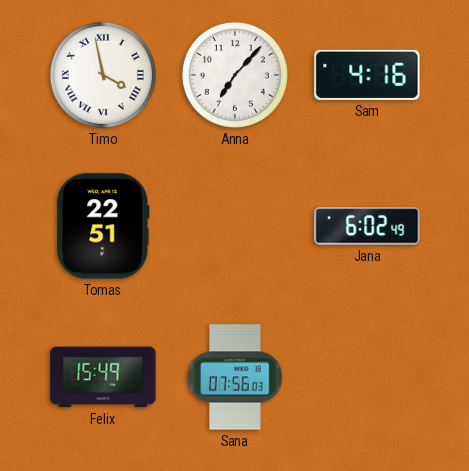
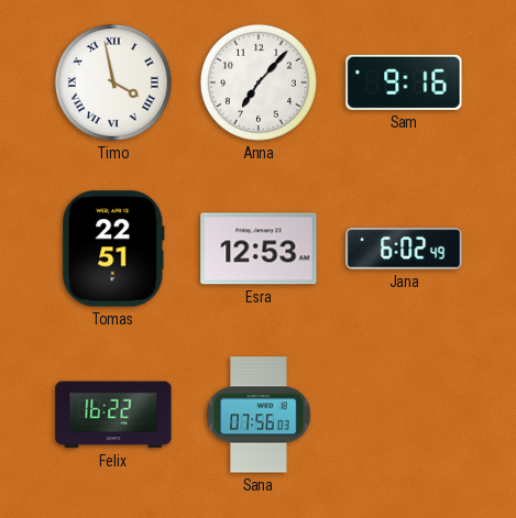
Sam: 4:16 -> 9:16
Esra: none -> 12:53
Felix: 15:49 -> 16:22
